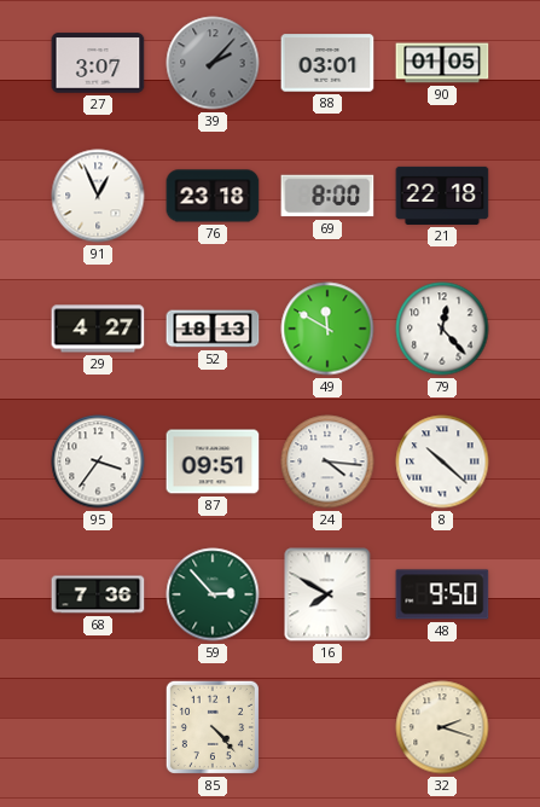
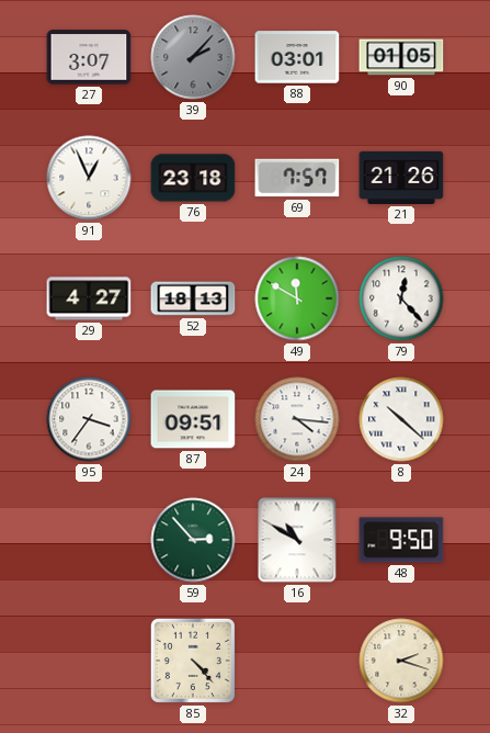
69: 8:00 -> 7:57
21: 22:18 -> 21:26
68: 7:36 -> none
16: 7:50 -> 10:50
